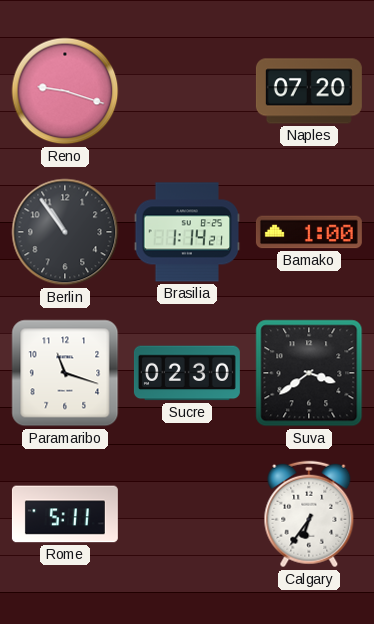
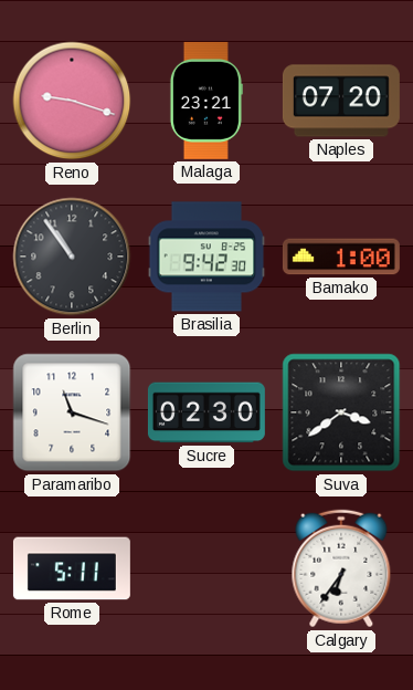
Malaga: none -> 23:21
Brasilia: 1:14 -> 9:42
